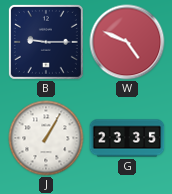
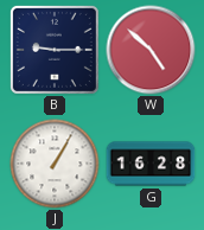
W: 4:49 -> 4:52
G: 23:35 -> 16:28
